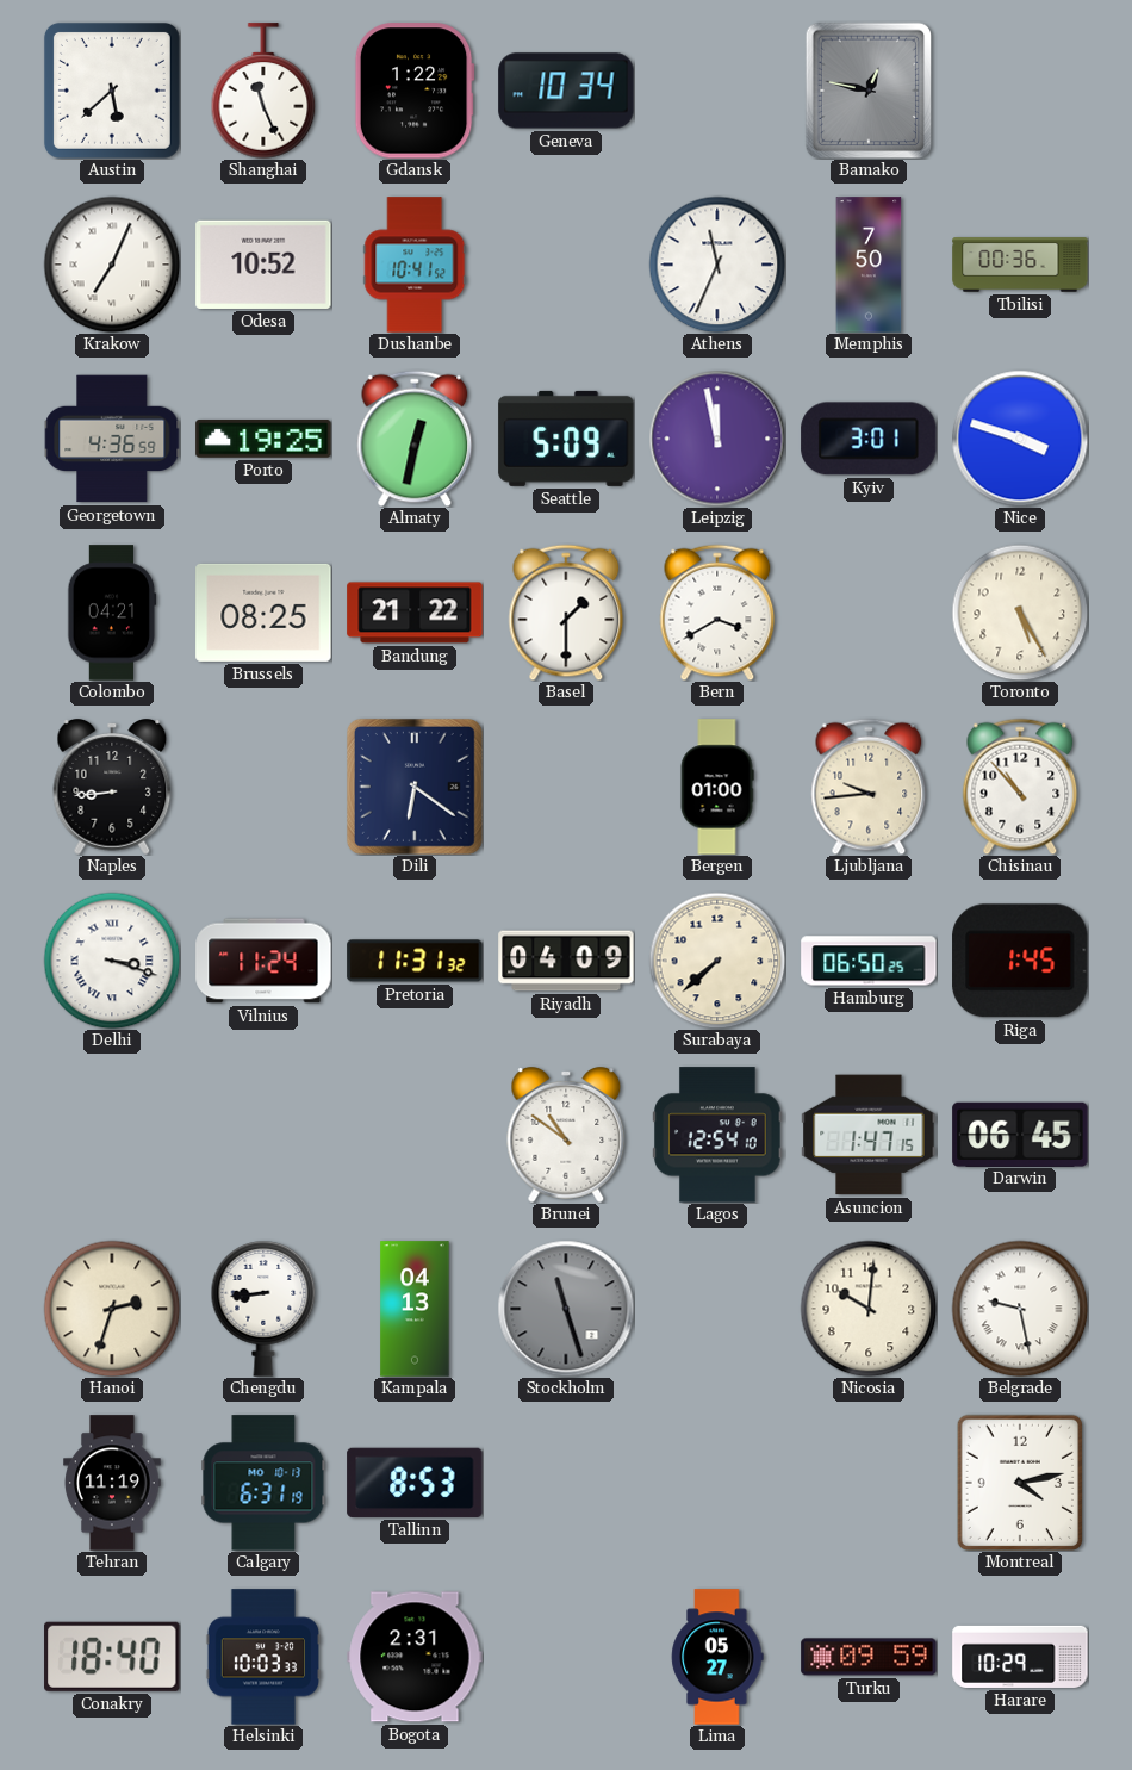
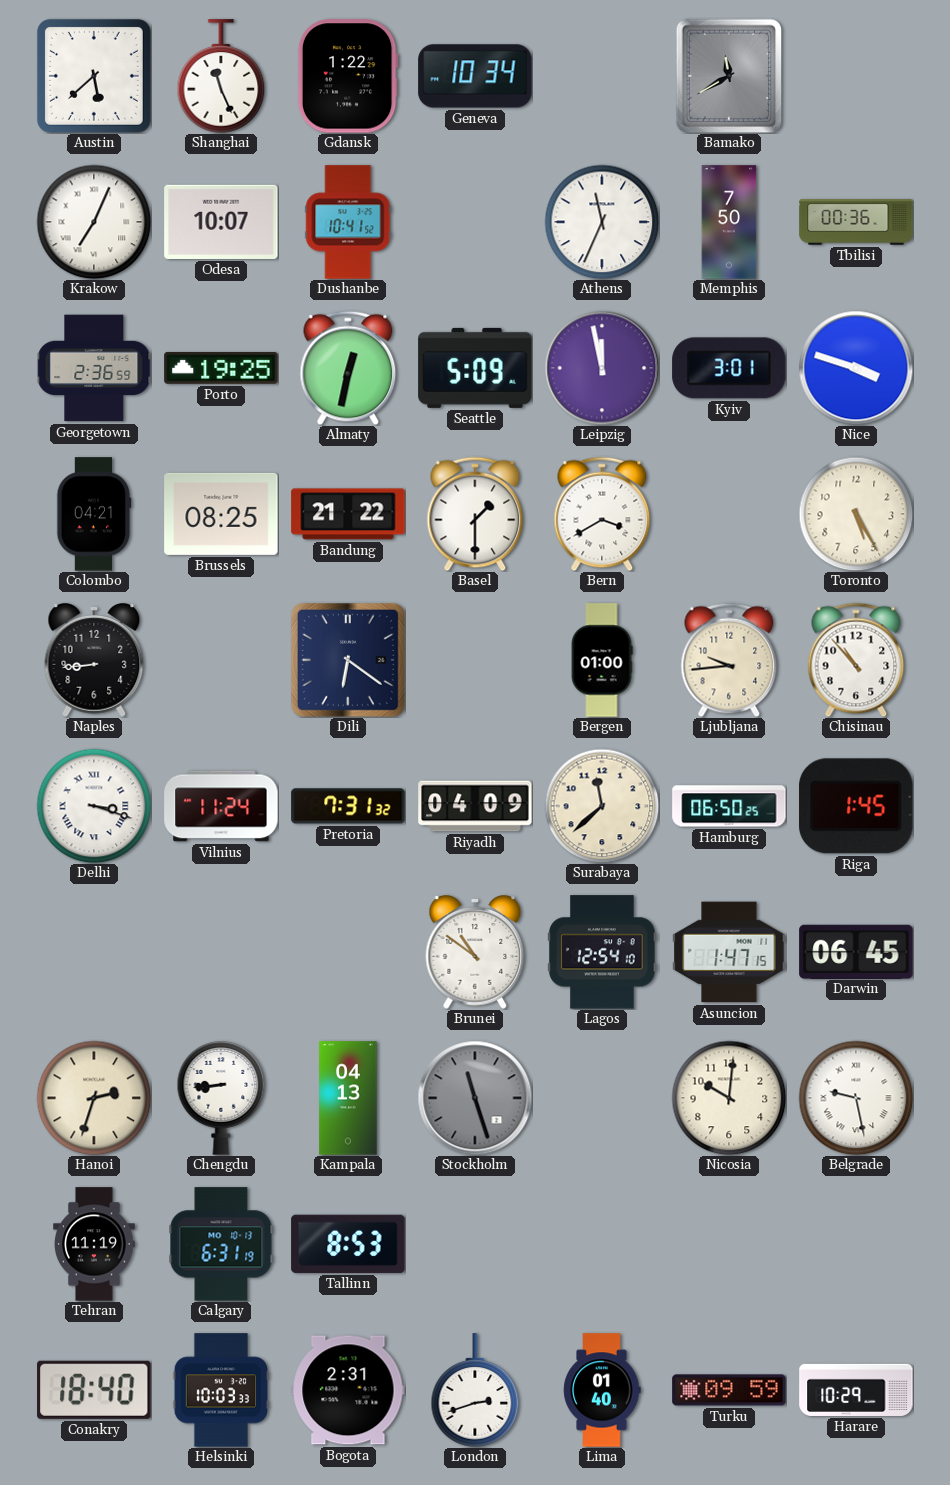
Bamako: 12:47 -> 11:40
Odesa: 10:52 -> 10:07
Georgetown: 4:36 -> 2:36
Pretoria: 11:31 -> 7:31
Surabaya: 7:38 -> 11:38
Montreal: 4:13 -> none
London: none -> 2:42
Lima: 05:27 -> 01:40
